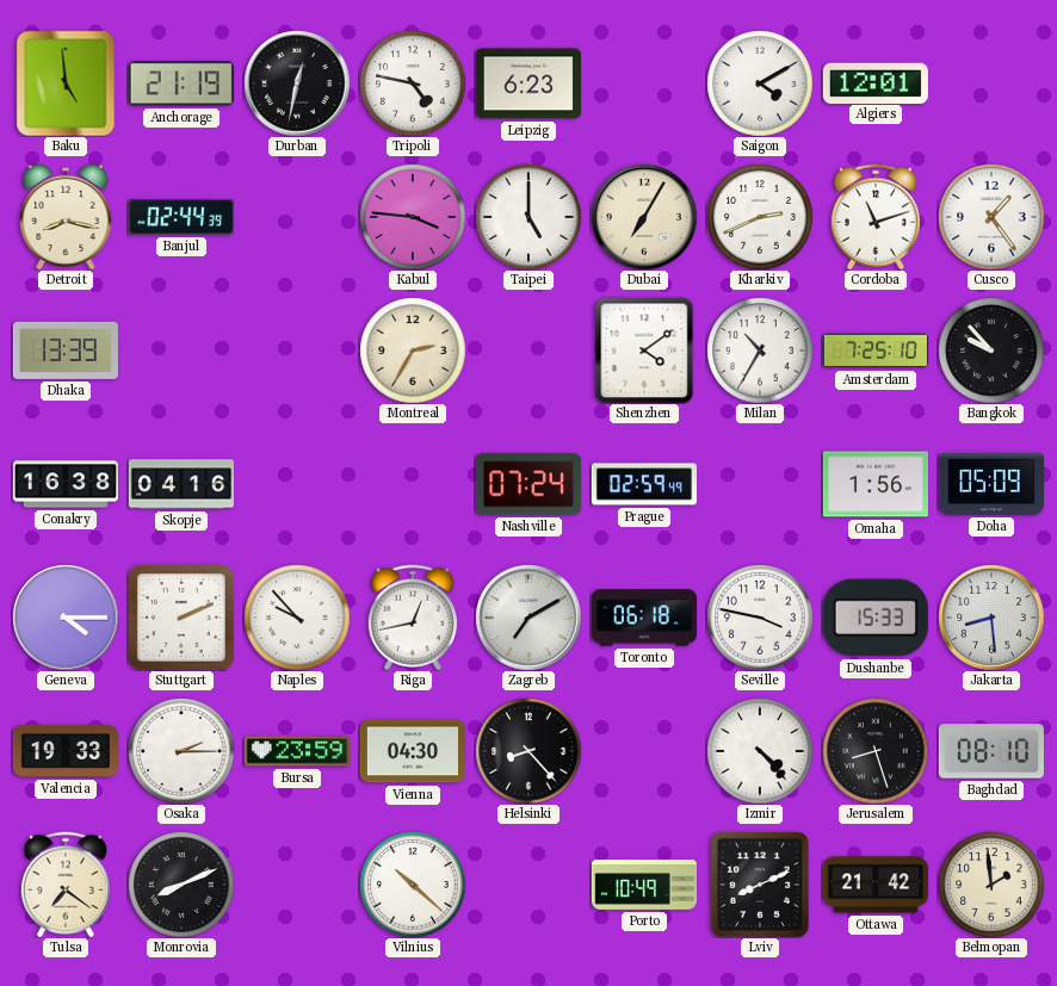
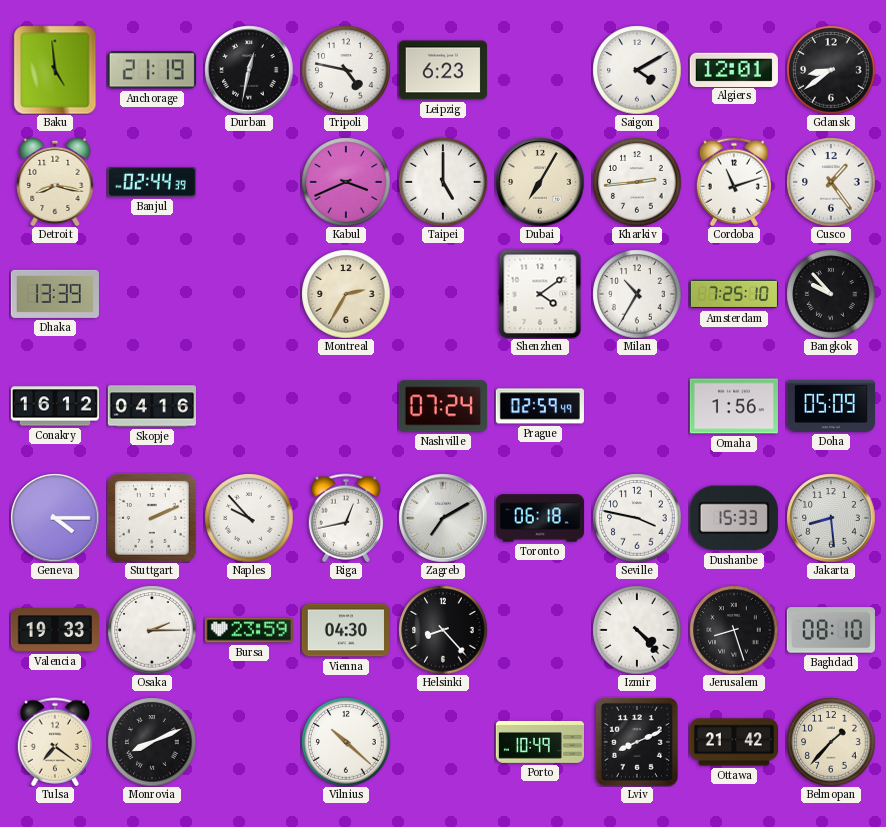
Gdansk: none -> 8:39
Kabul: 3:46 -> 3:41
Kharkiv: 2:41 -> 2:44
Conakry: 16:38 -> 16:12
Belmopan: 1:59 -> 1:37
